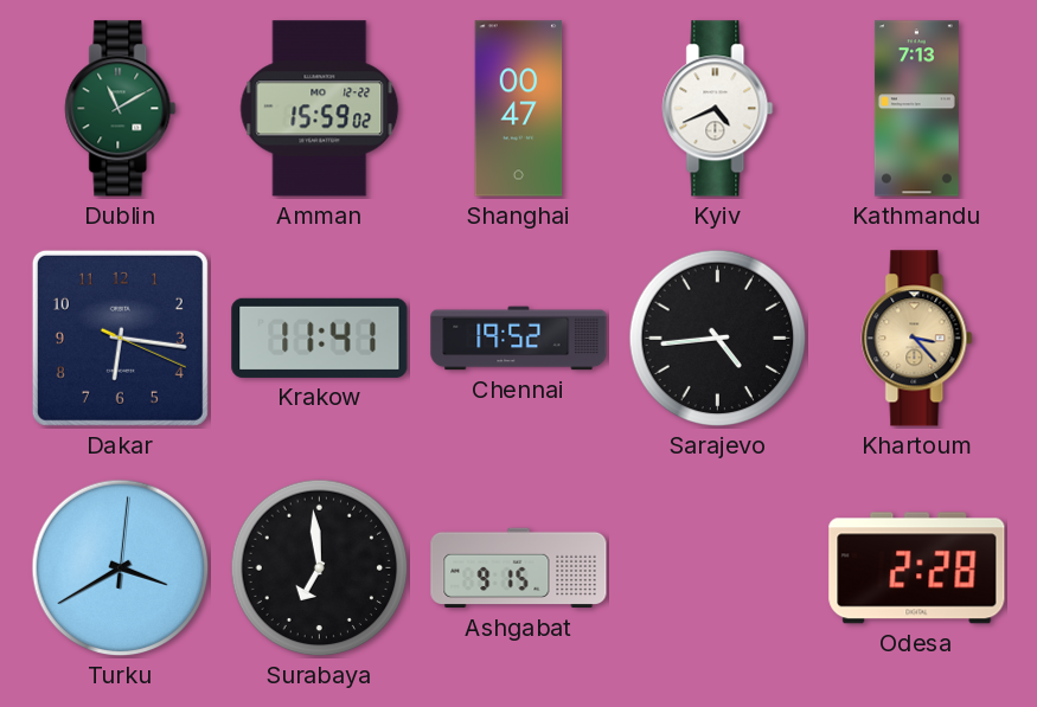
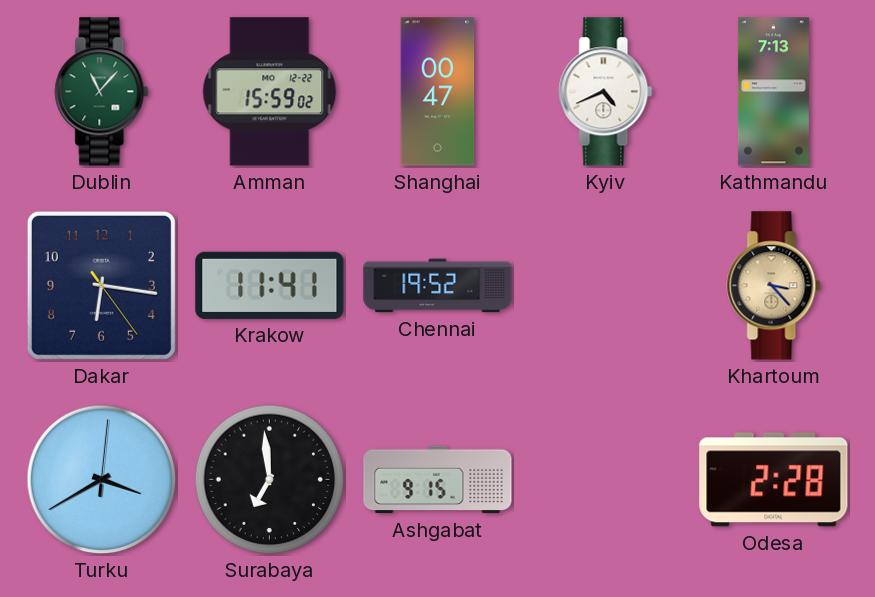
Dublin: 11:10 -> 11:07
Dakar: 6:16:19 -> 6:16:24
Sarajevo: 4:44 -> none
